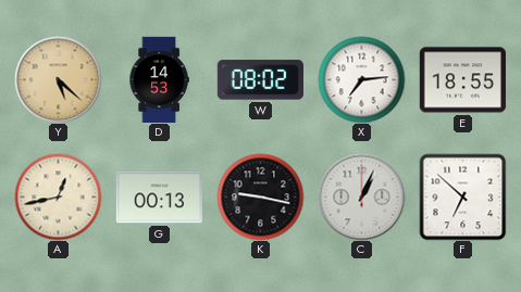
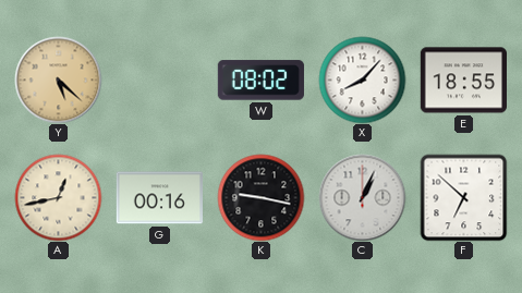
D: 14:53 -> none
X: 7:14 -> 8:07
G: 00:13 -> 00:16
